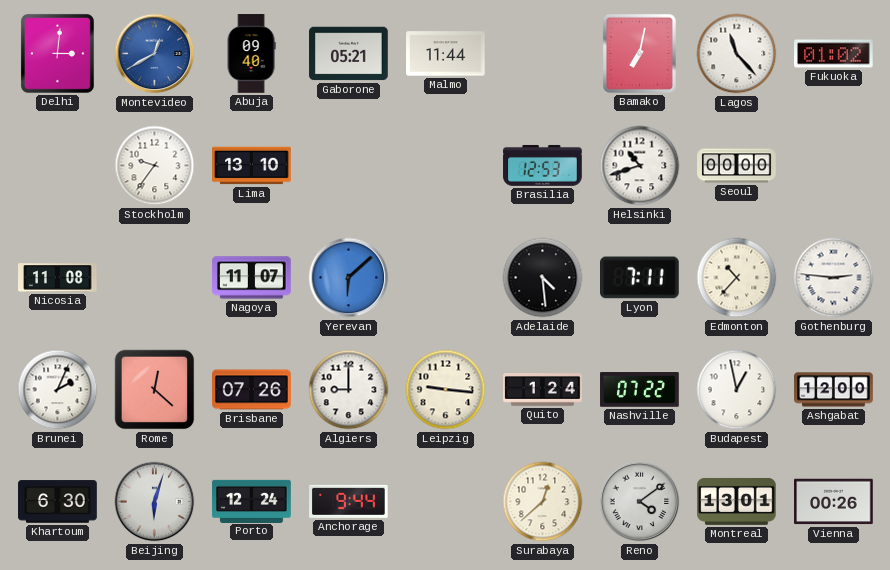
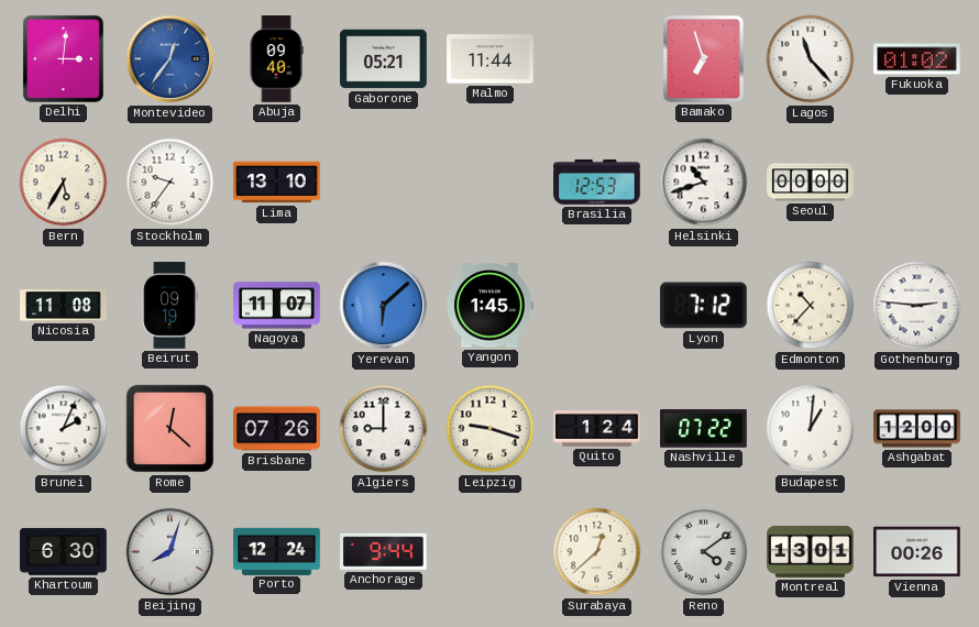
Montevideo: 12:40 -> 12:36
Bamako: 7:02 -> 6:57
Bern: none -> 5:35
Beirut: none -> 09:19
Yangon: none -> 1:45
Adelaide: 4:29 -> none
Lyon: 7:11 -> 7:12
Leipzig: 9:16 -> 9:18
Budapest: 12:58 -> 1:01
Beijing: 6:03 -> 8:03
